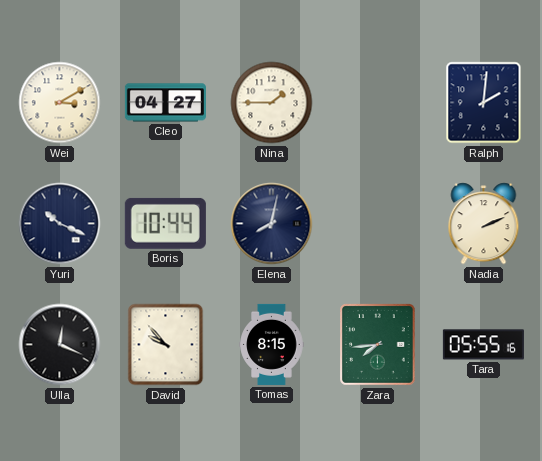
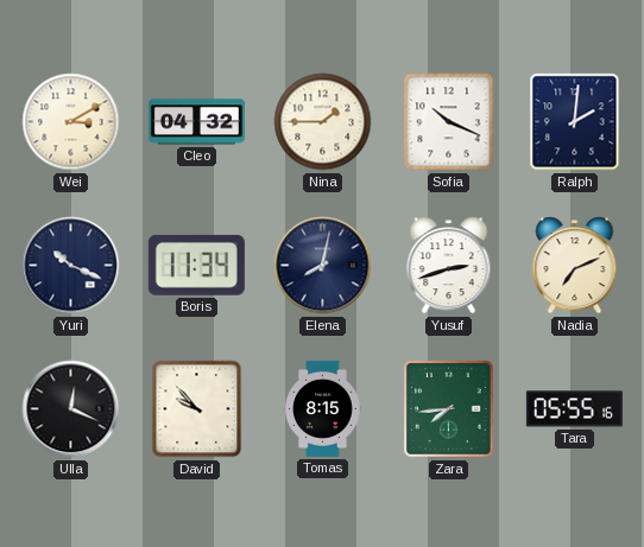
Cleo: 04:27 -> 04:32
Sofia: none -> 10:19
Boris: 10:44 -> 11:34
Yusuf: none -> 2:42
Nadia: 2:11 -> 7:11
